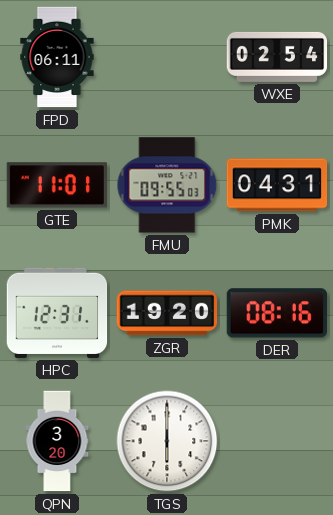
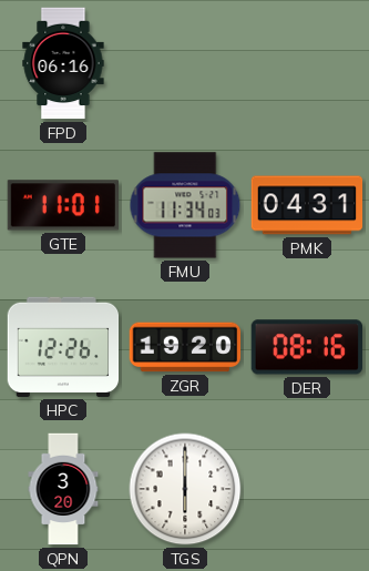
FPD: 06:11 -> 06:16
WXE: 02:54 -> none
FMU: 09:55 -> 11:34
HPC: 12:31 -> 12:26
